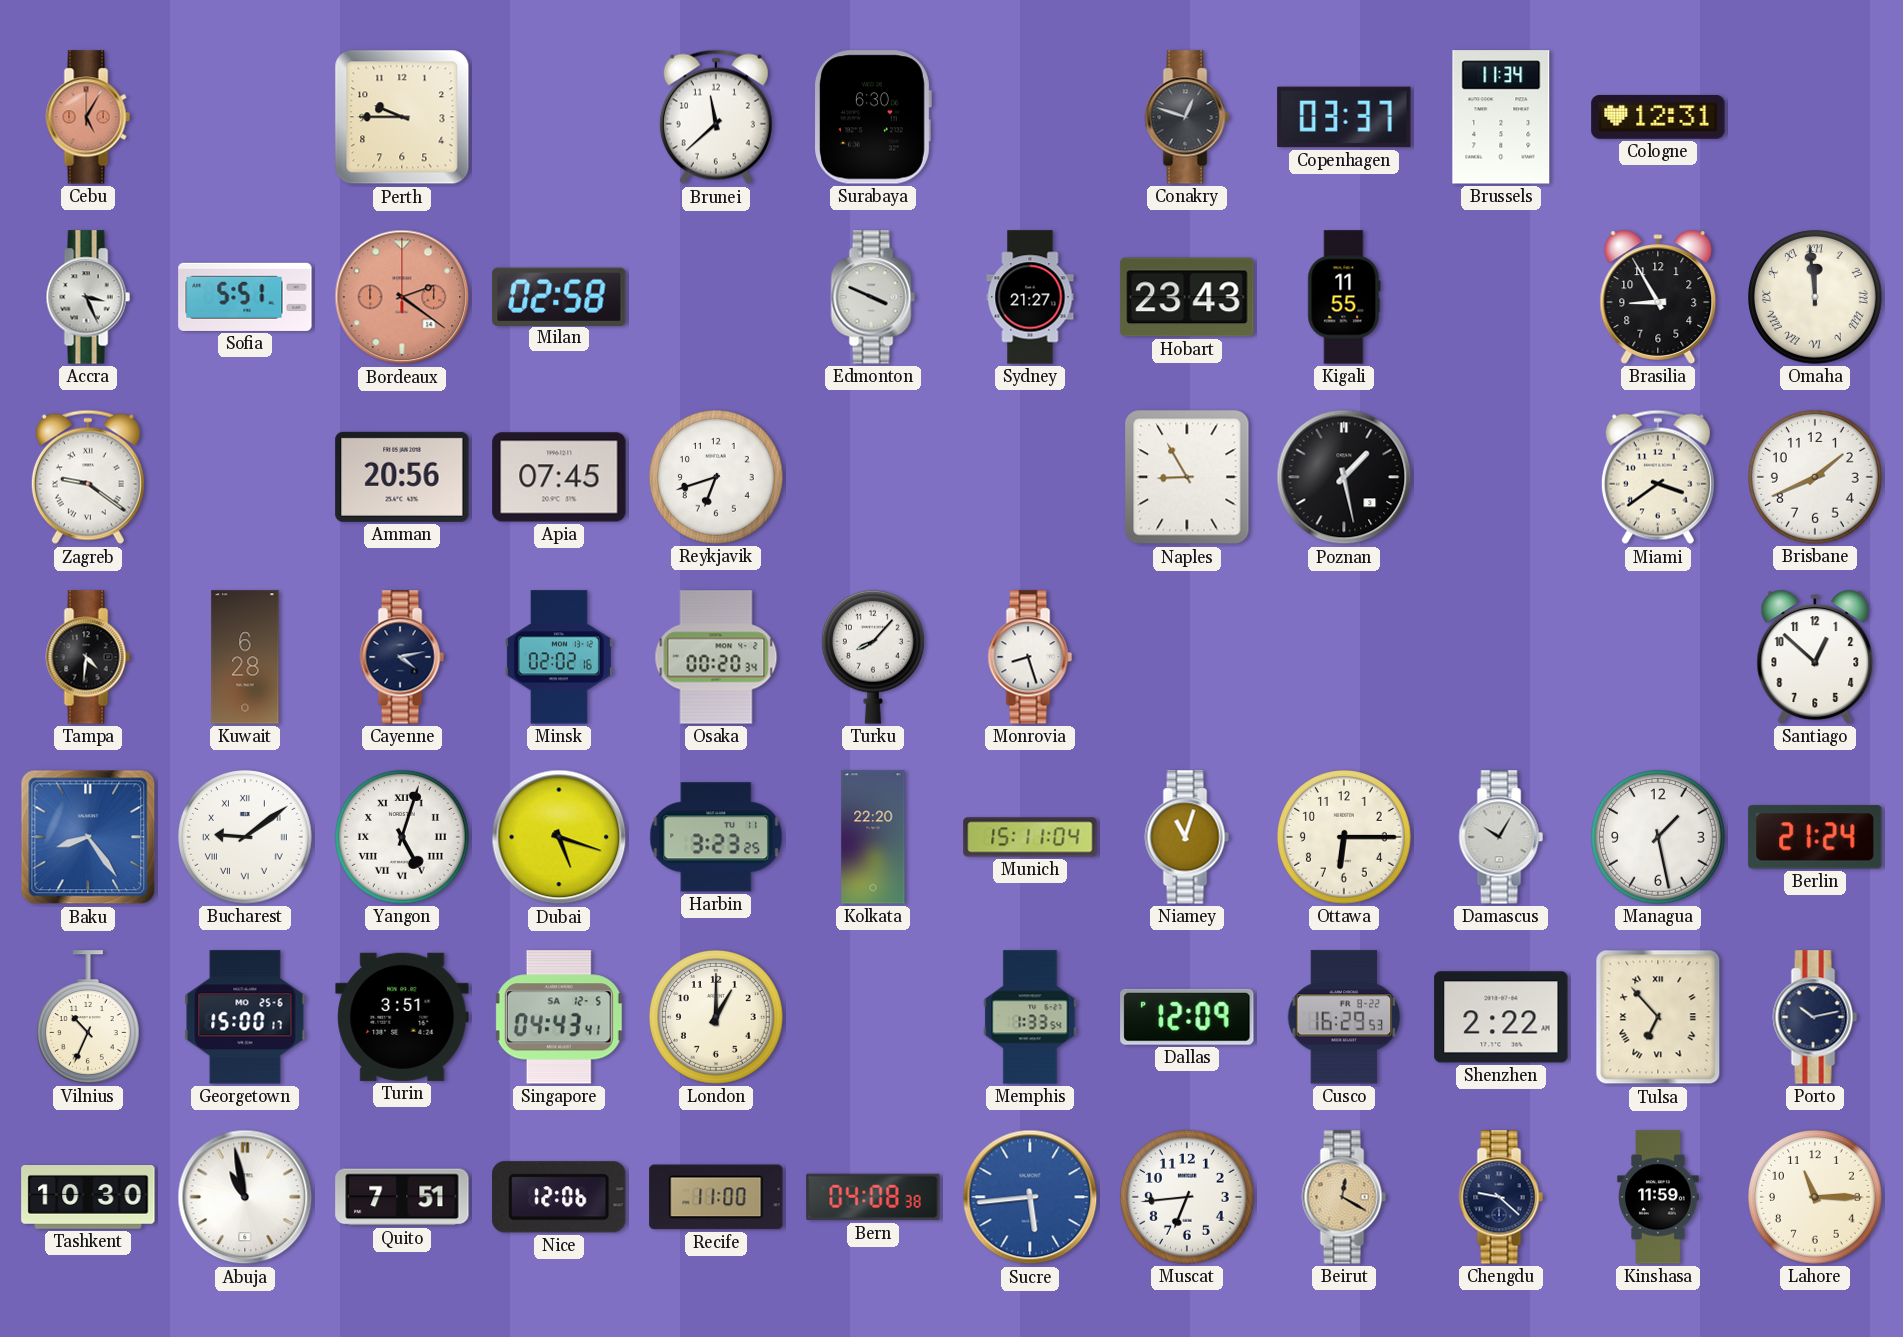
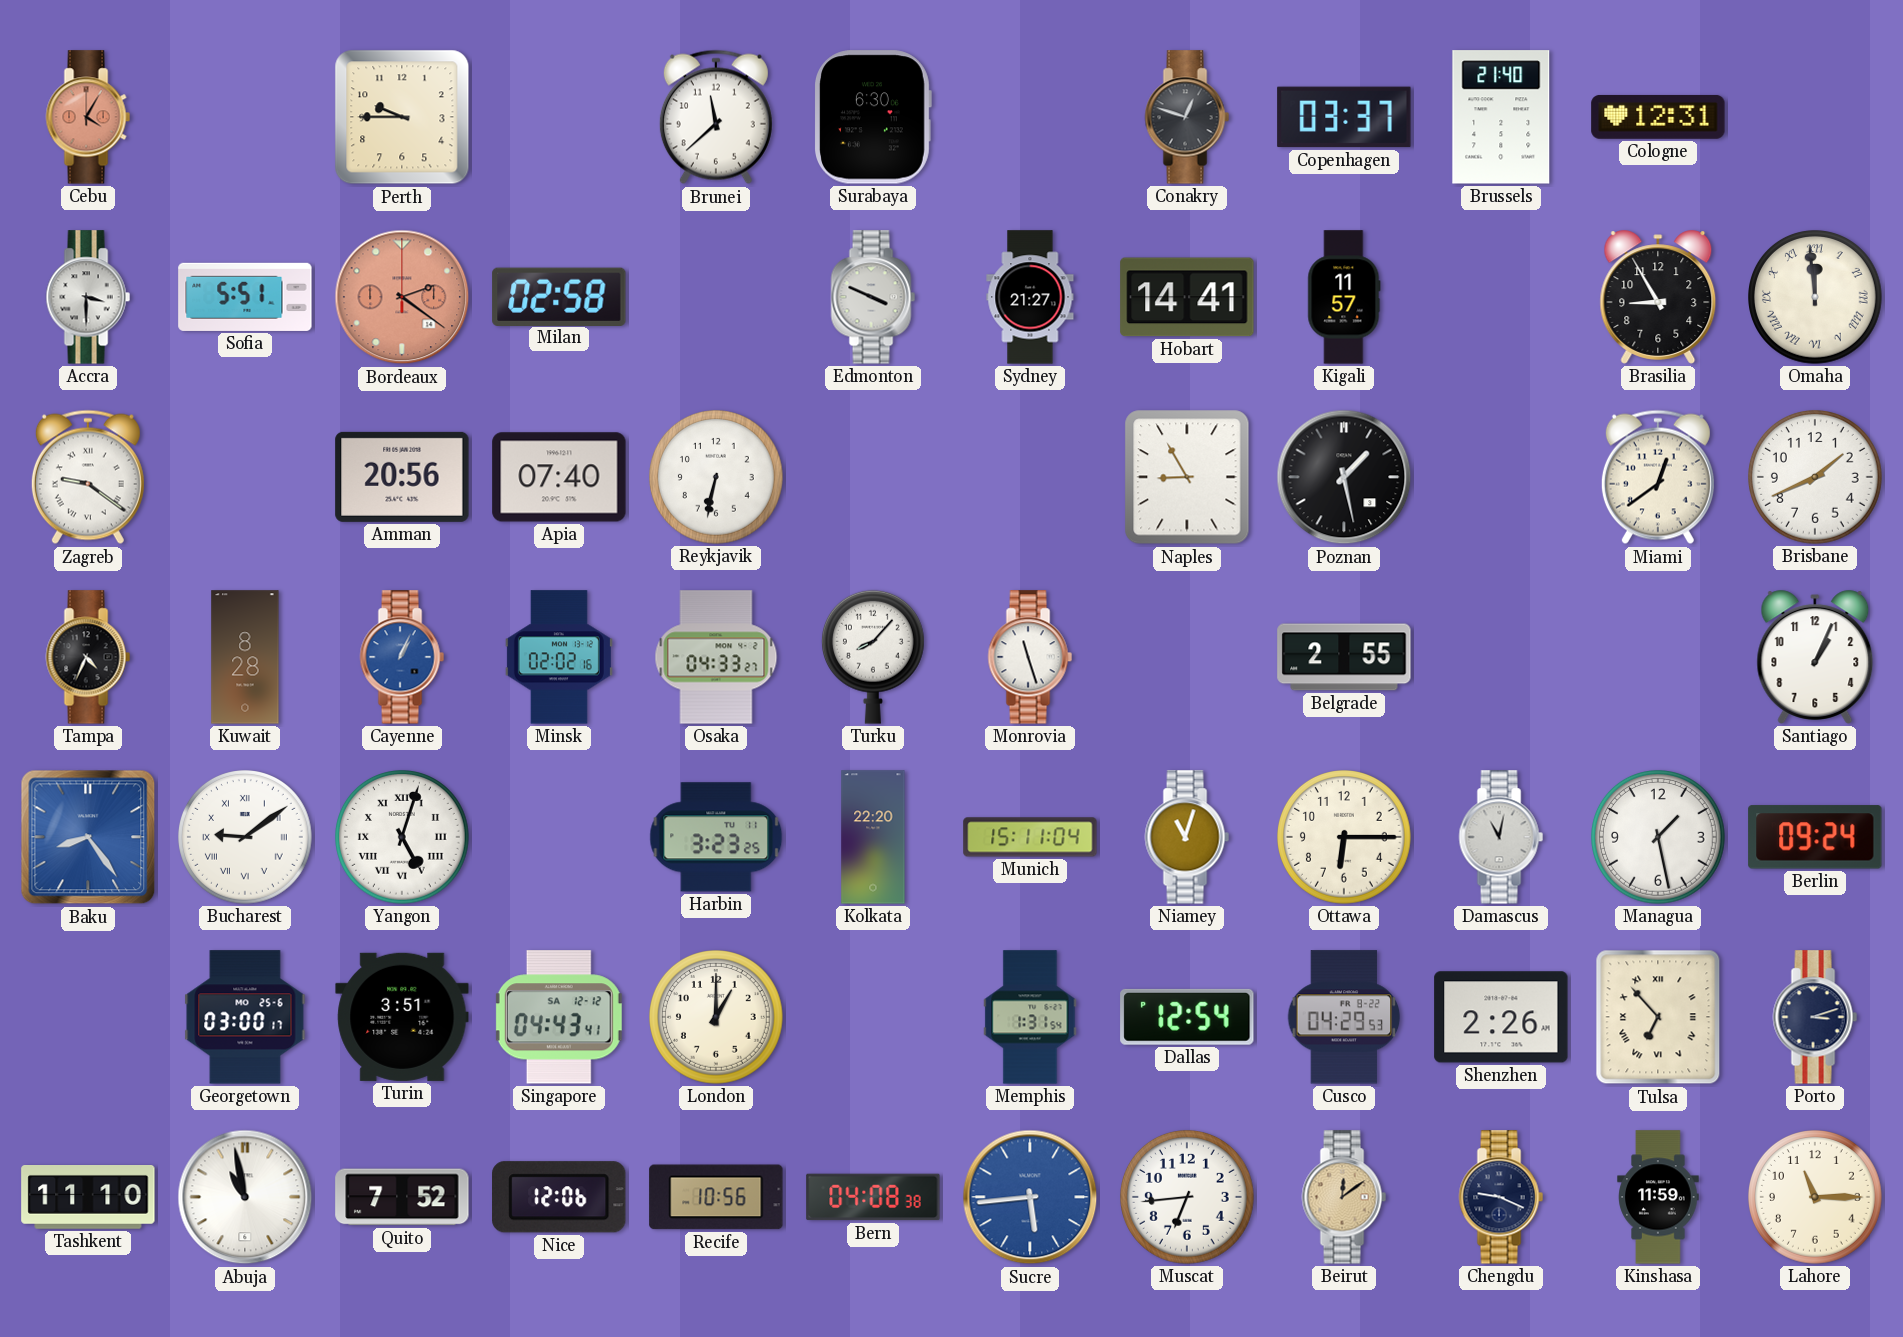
Cebu: 5:05 -> 4:05
Brussels: 11:34 -> 21:40
Accra: 3:26 -> 3:30
Hobart: 23:43 -> 14:41
Kigali: 11:55 -> 11:57
Apia: 07:45 -> 07:40
Reykjavik: 6:42 -> 6:32
Miami: 3:39 -> 12:39
Tampa: 4:31 -> 4:34
Kuwait: 6:28 -> 8:28
Cayenne: 4:13 -> 1:04
Cayenne dial: navy -> blue
Osaka: 00:20 -> 04:33
Monrovia: 8:27 -> 11:27
Belgrade: none -> 2:55
Santiago: 12:52 -> 1:04
Dubai: 5:18 -> none
Damascus: 10:05 -> 11:02
Berlin: 21:24 -> 09:24
Vilnius: 10:34 -> none
Georgetown: 15:00 -> 03:00
Singapore date: SA 12-5 -> SA 12-12
Memphis: 1:33 -> 1:31
Dallas: 12:09 -> 12:54
Cusco: 16:29 -> 04:29
Shenzhen: 2:22 -> 2:26
Porto: 10:13 -> 3:12
Tashkent: 10:30 -> 11:10
Quito: 7:51 -> 7:52
Recife: 11:00 -> 10:56
Beirut: 12:20 -> 12:09
Chengdu: 9:22 -> 9:19
